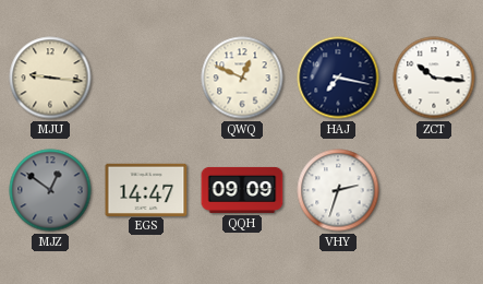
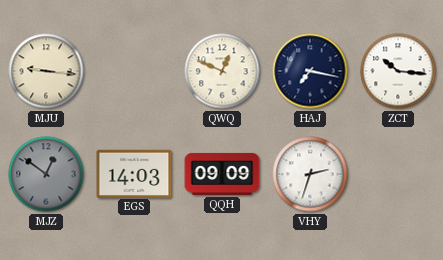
EGS: 14:47 -> 14:03
